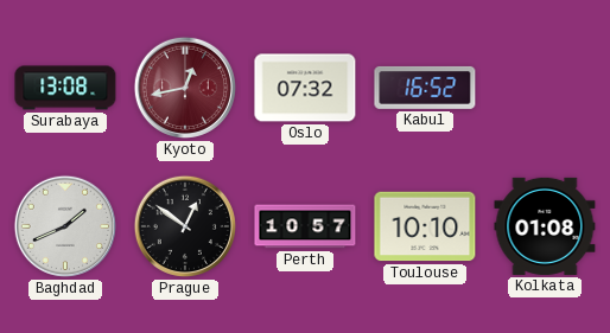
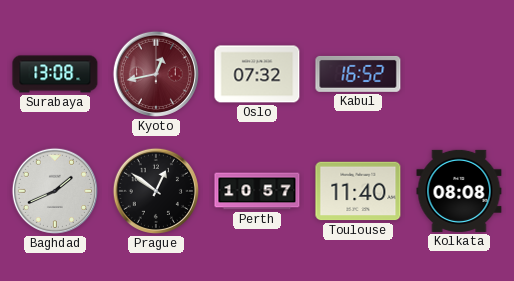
Toulouse: 10:10 -> 11:40
Kolkata: 01:08 -> 08:08
